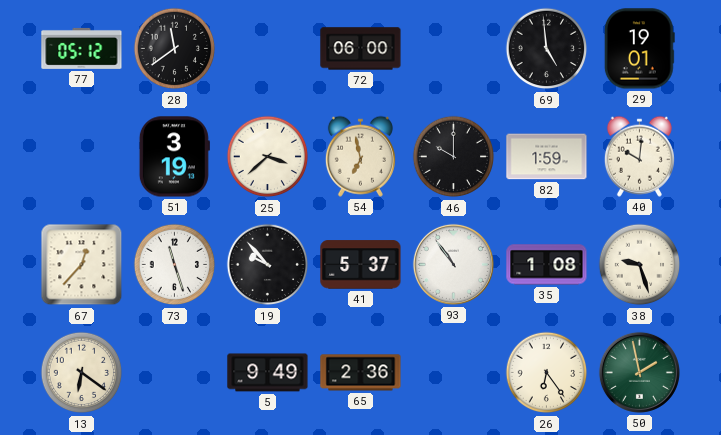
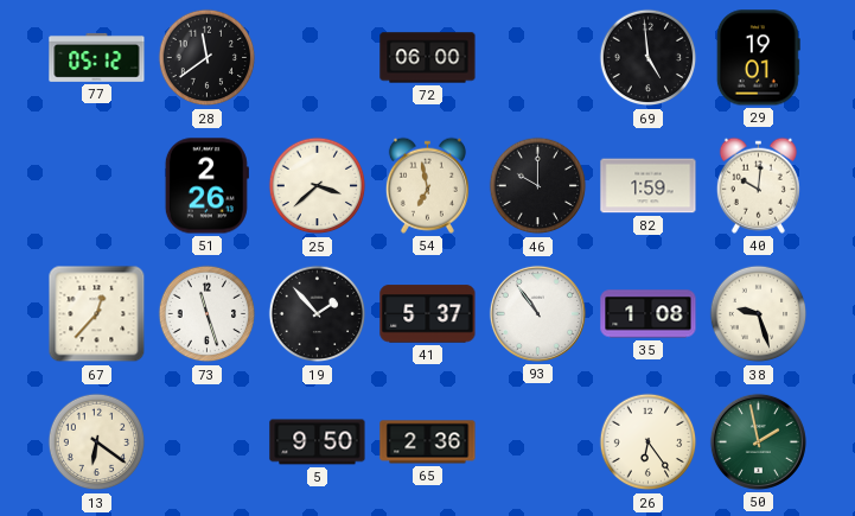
51: 3:19 -> 2:26
19: 9:53 -> 1:53
5: 9:49 -> 9:50
